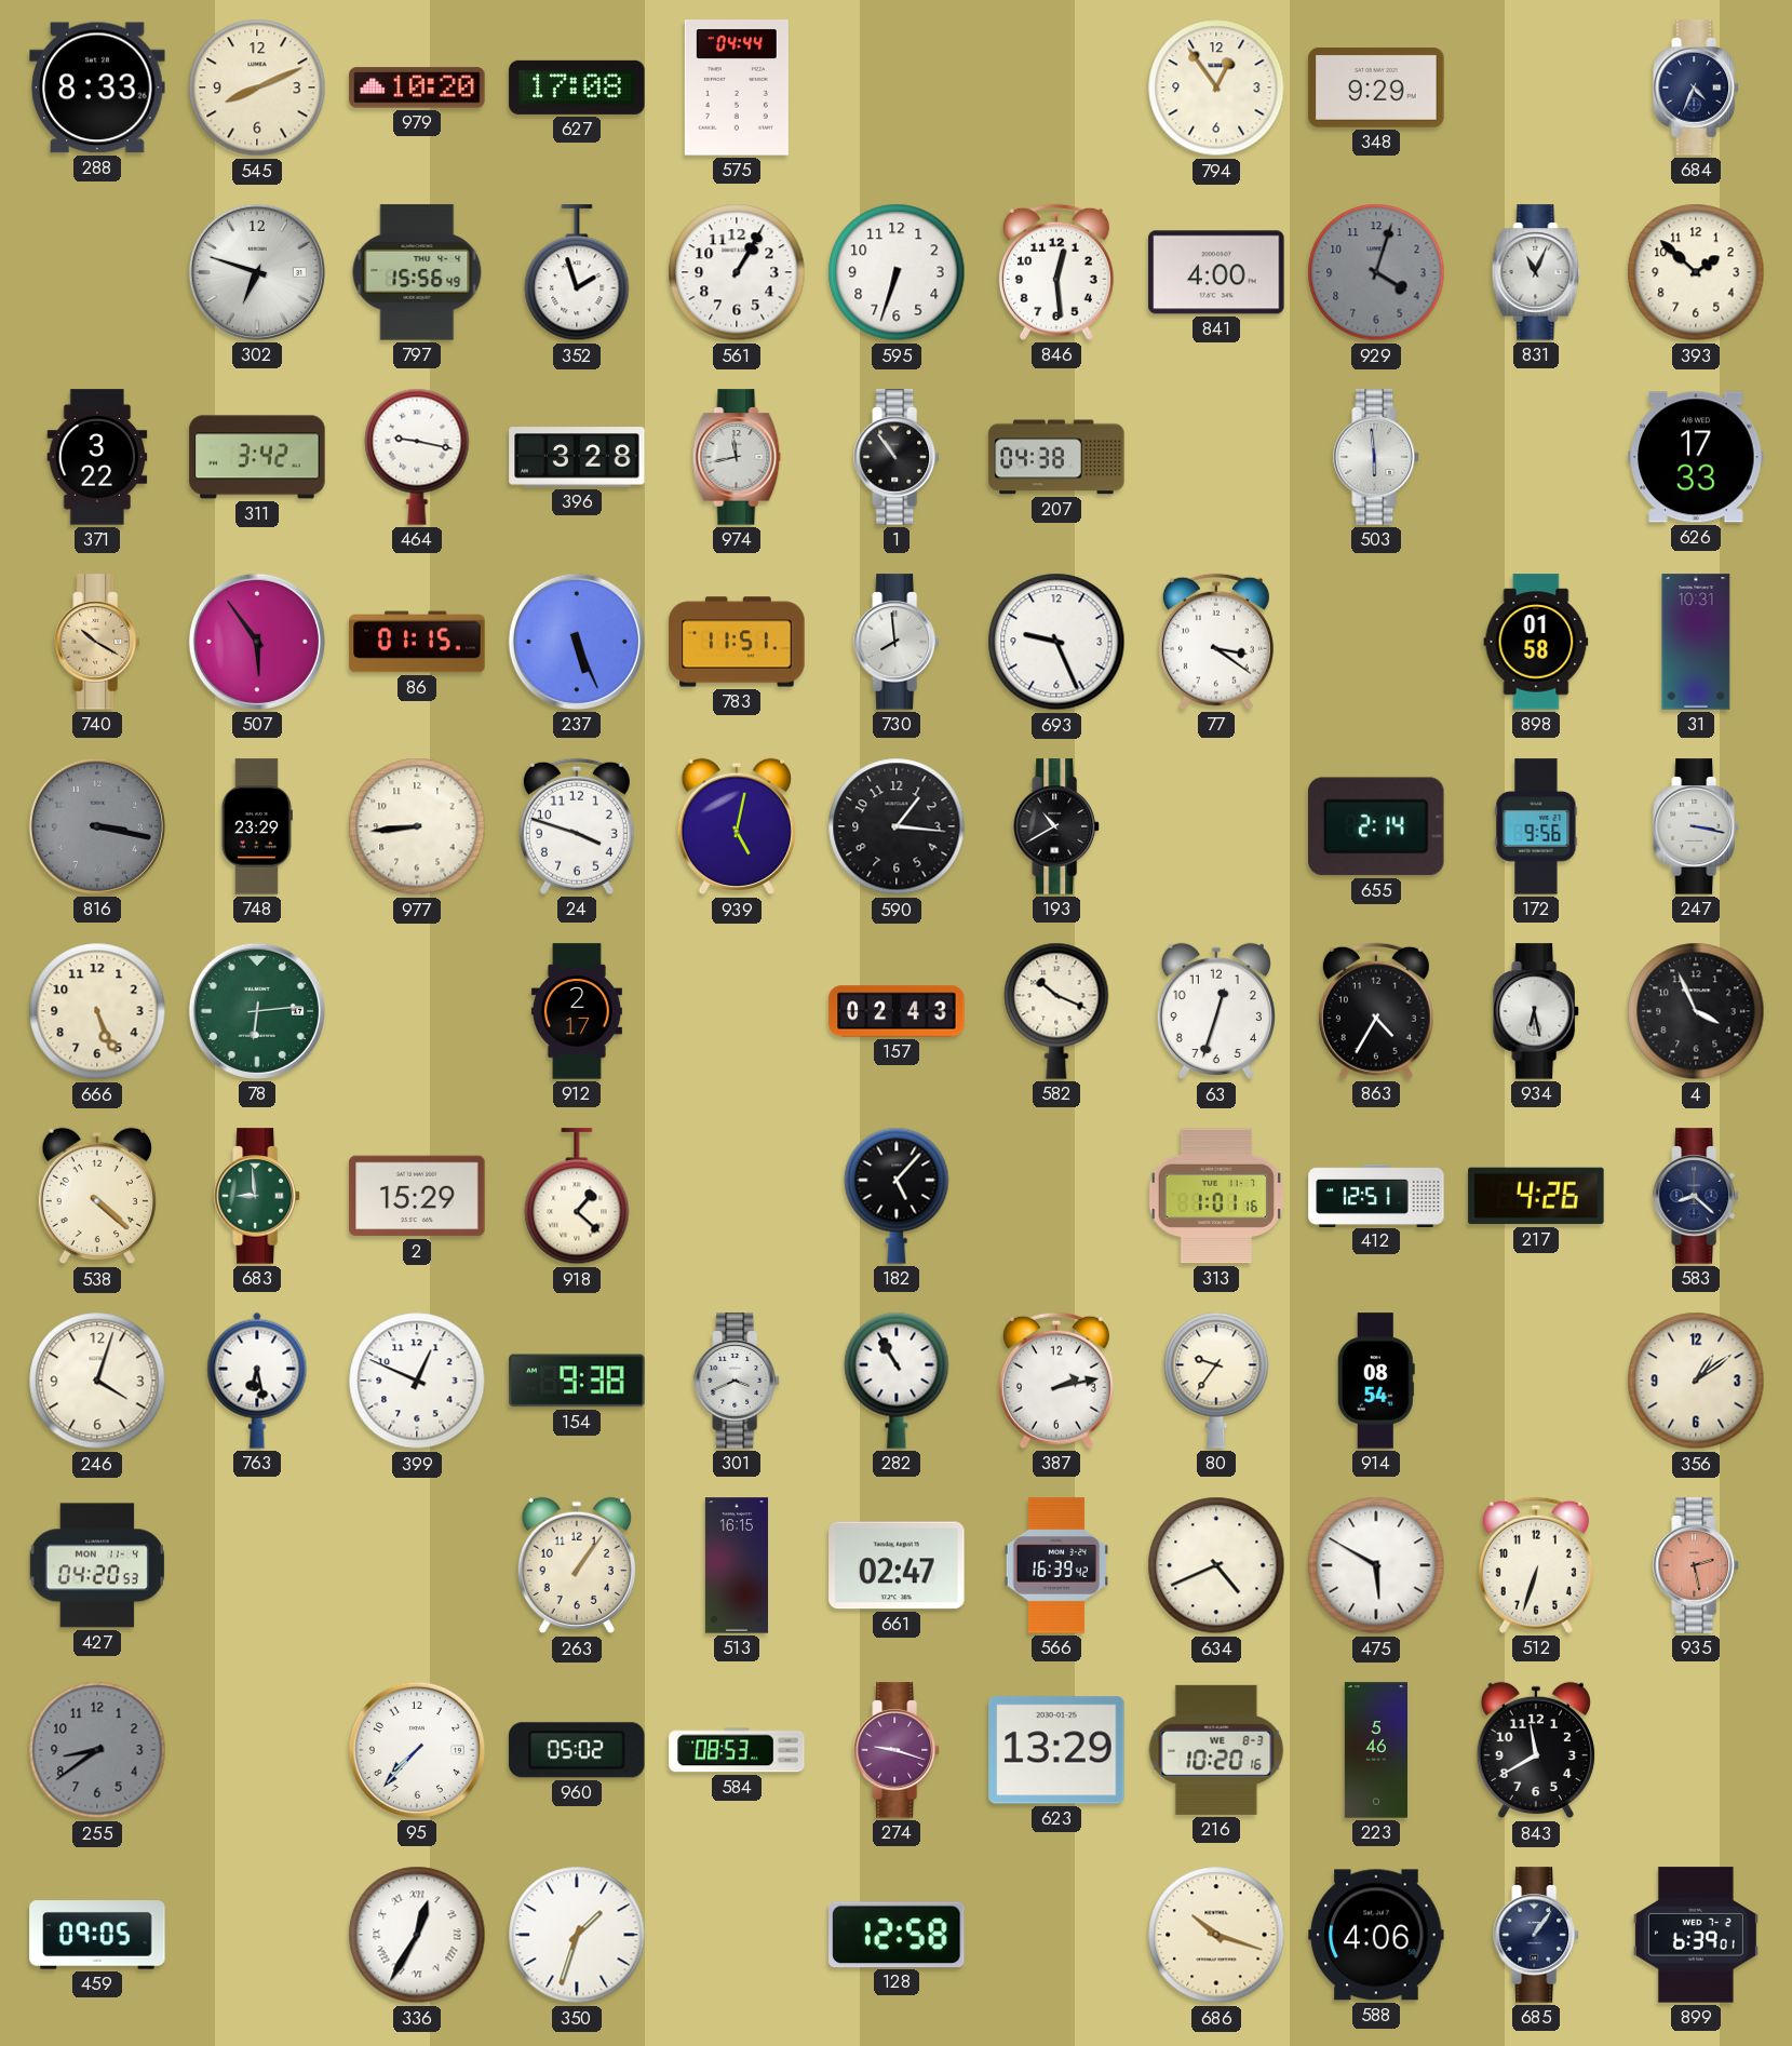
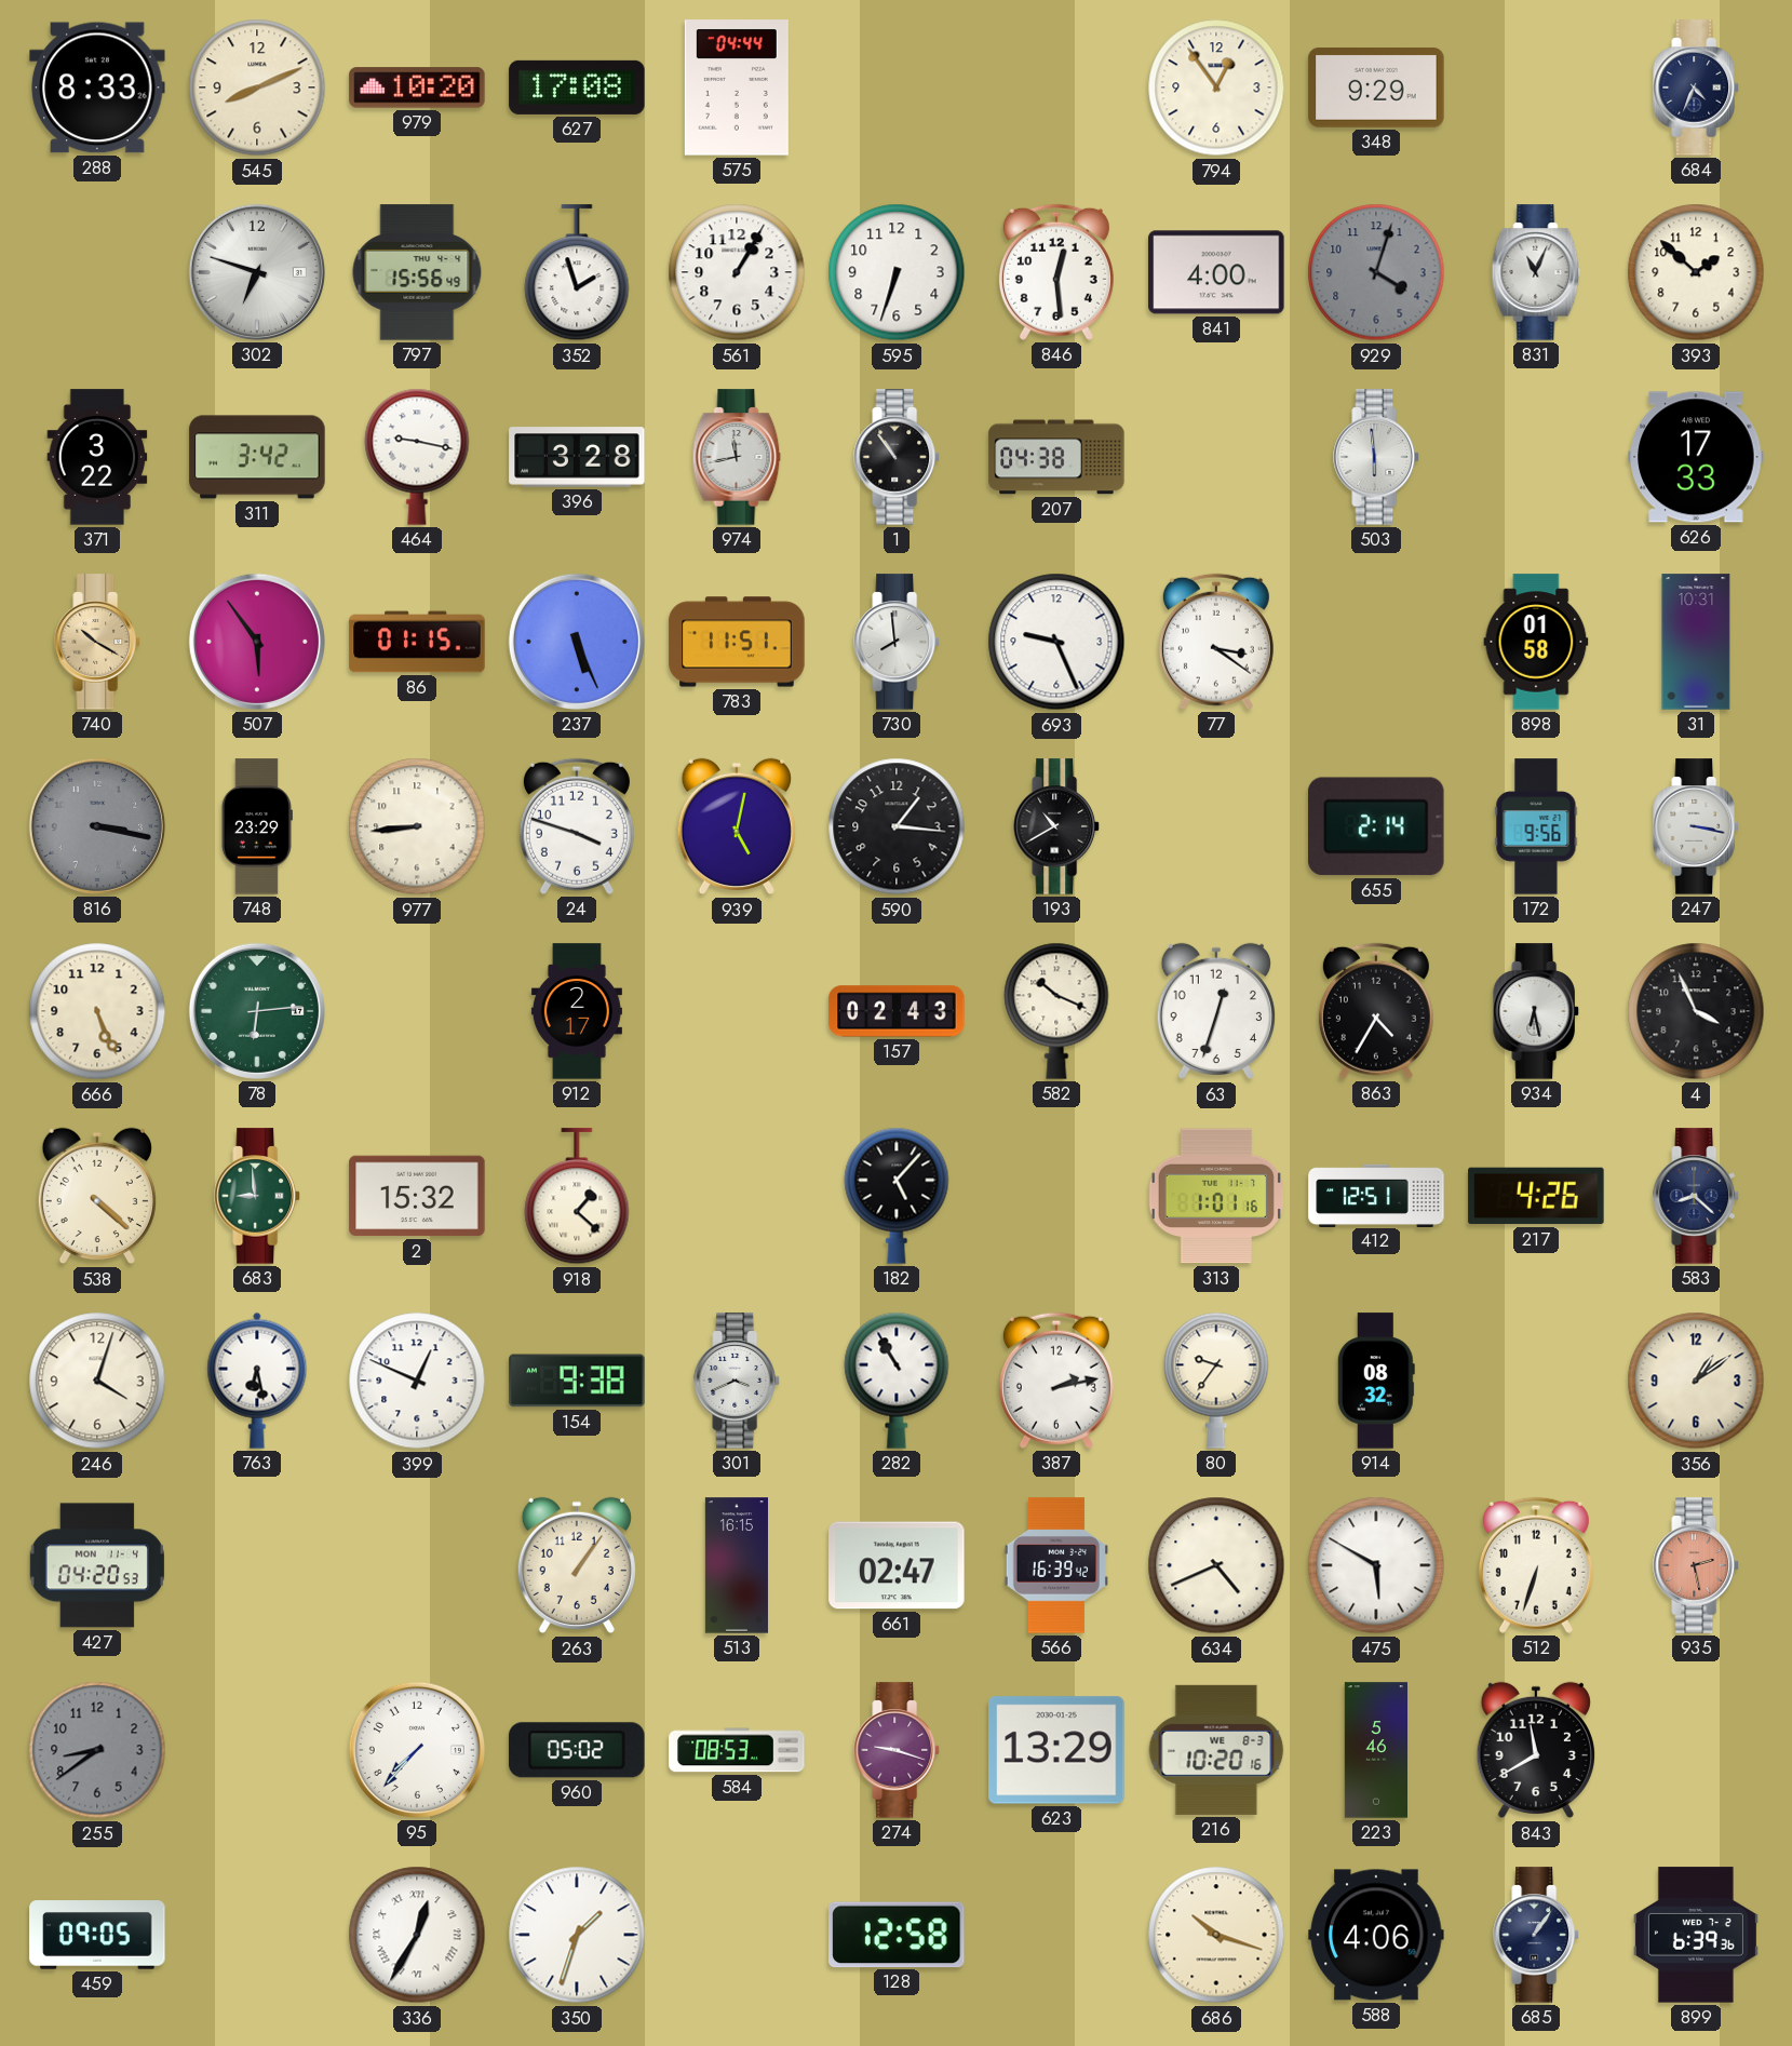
2: 15:29 -> 15:32
914: 08:54 -> 08:32
899: 6:39:01 -> 6:39:36
